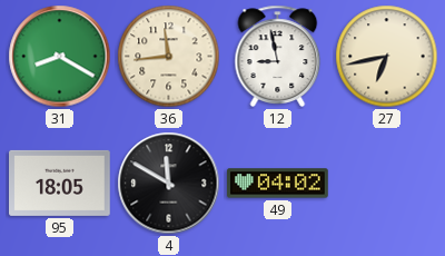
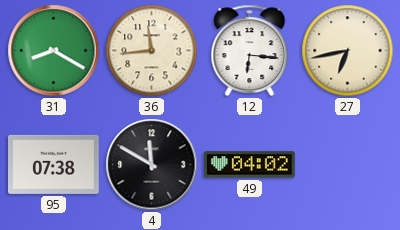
12: 8:58 -> 6:16
95: 18:05 -> 07:38
